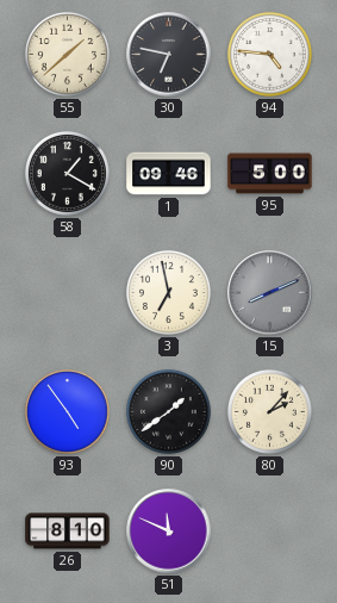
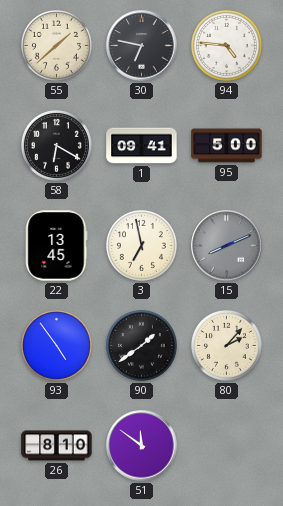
58: 1:20 -> 6:20
1: 09:46 -> 09:41
22: none -> 13:45
51: 11:49 -> 11:51
